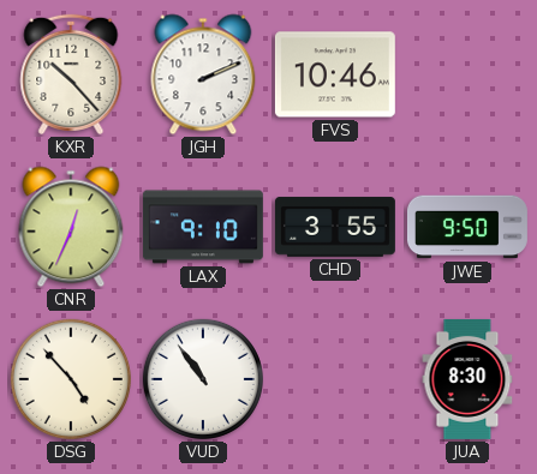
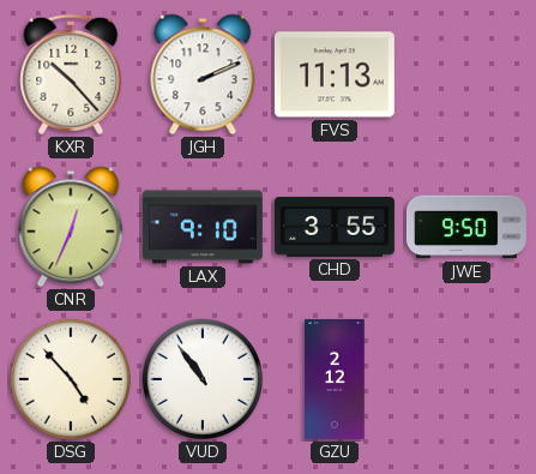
FVS: 10:46 -> 11:13
GZU: none -> 2:12
JUA: 8:30 -> none
